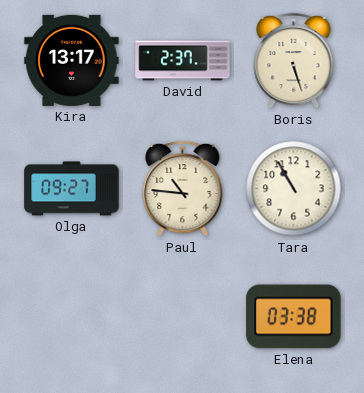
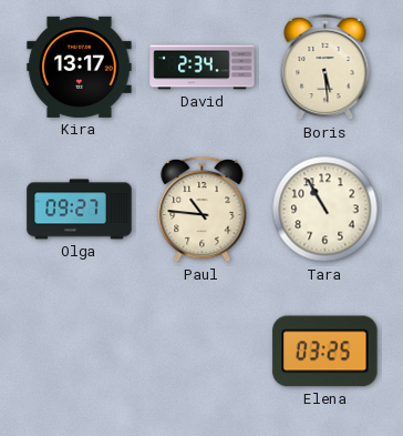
David: 2:37 -> 2:34
Boris: 5:27 -> 5:29
Elena: 03:38 -> 03:25
